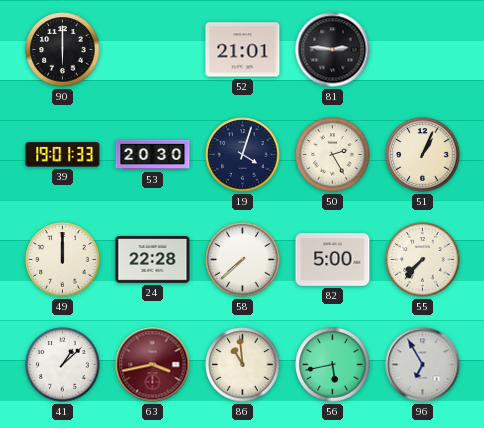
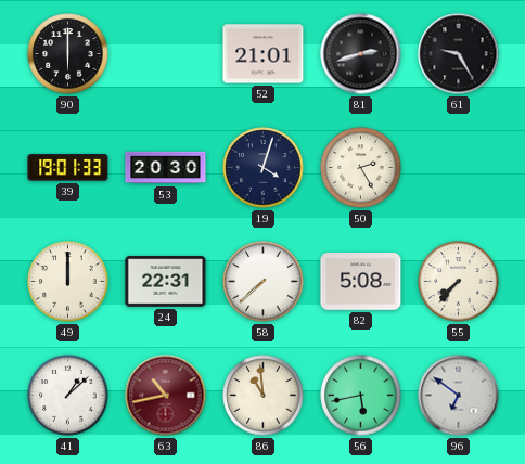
81: 2:46 -> 2:42
61: none -> 9:25
51: 1:04 -> none
24: 22:28 -> 22:31
82: 5:00 -> 5:08
63: 3:43 -> 10:43
96: 6:55 -> 6:51
